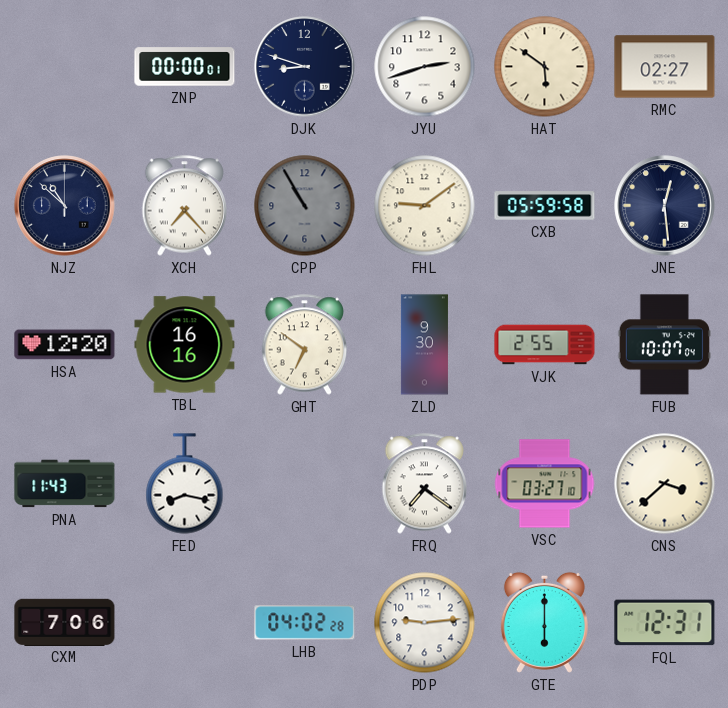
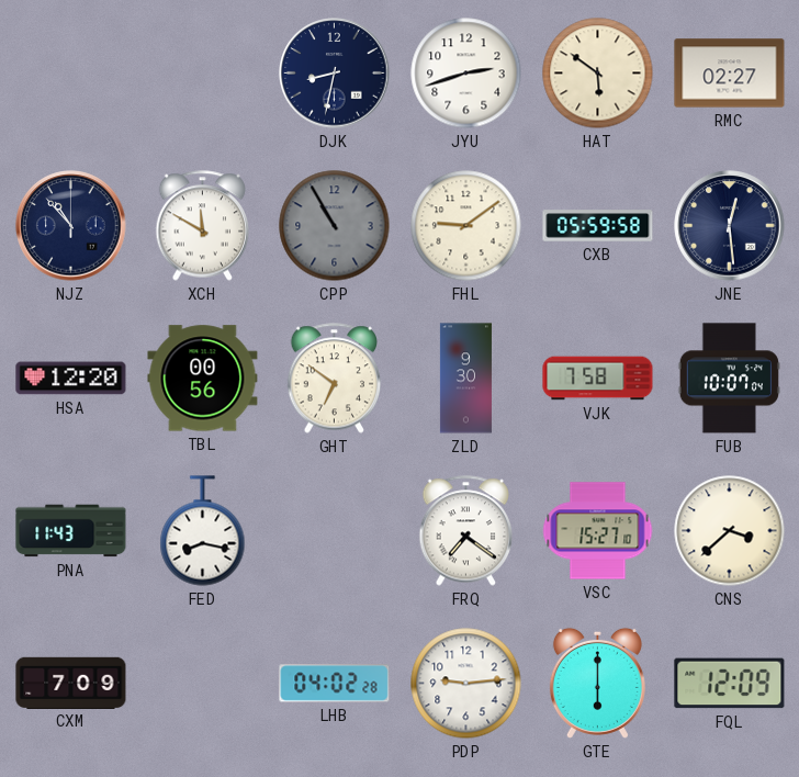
ZNP: 00:00 -> none
DJK: 8:48 -> 8:32
NJZ: 10:52 -> 10:53
XCH: 7:23 -> 11:50
TBL: 16:16 -> 00:56
VJK: 2:55 -> 7:58
VSC: 03:27 -> 15:27
CXM: 7:06 -> 7:09
FQL: 12:31 -> 12:09
